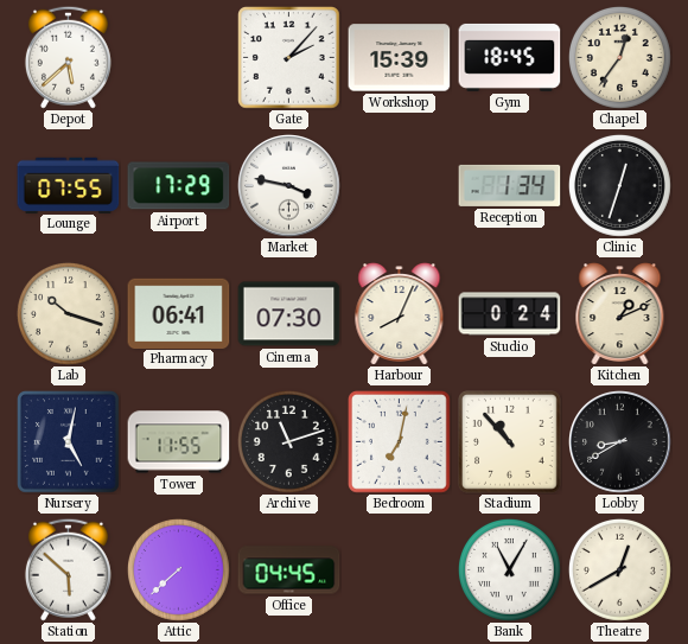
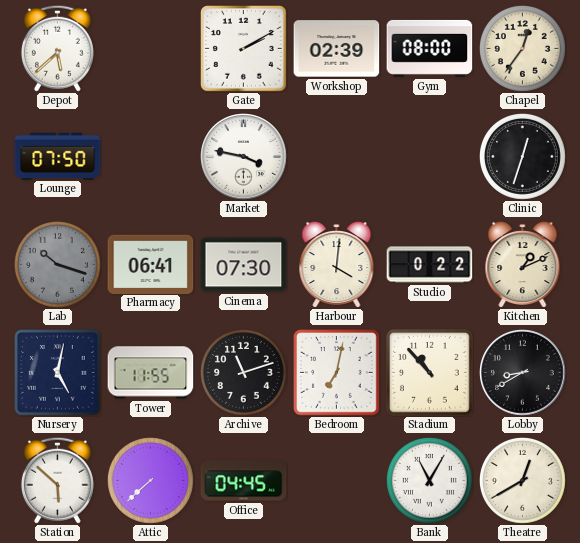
Gate: 2:07 -> 2:10
Workshop: 15:39 -> 02:39
Gym: 18:45 -> 08:00
Lounge: 07:55 -> 07:50
Airport: 17:29 -> none
Reception: 1:34 -> none
Lab dial: cream -> grey
Harbour: 8:04 -> 4:01
Studio: 0:24 -> 0:22
